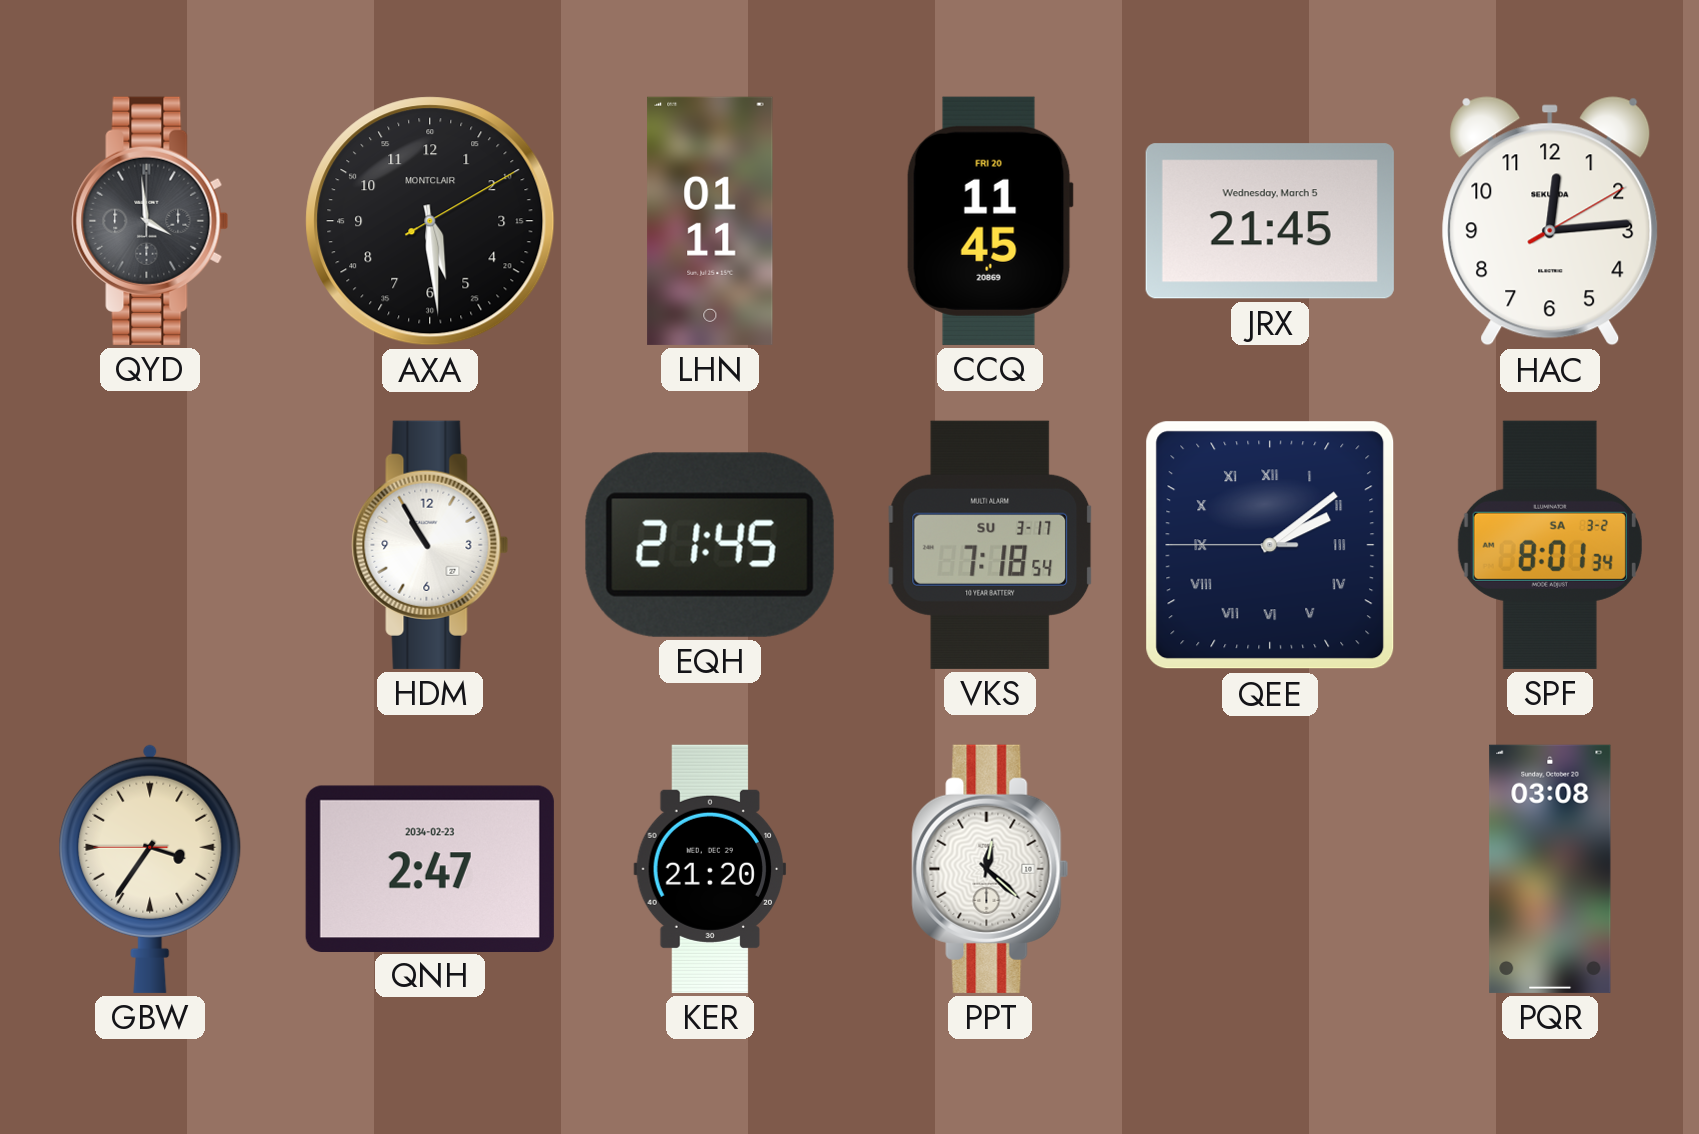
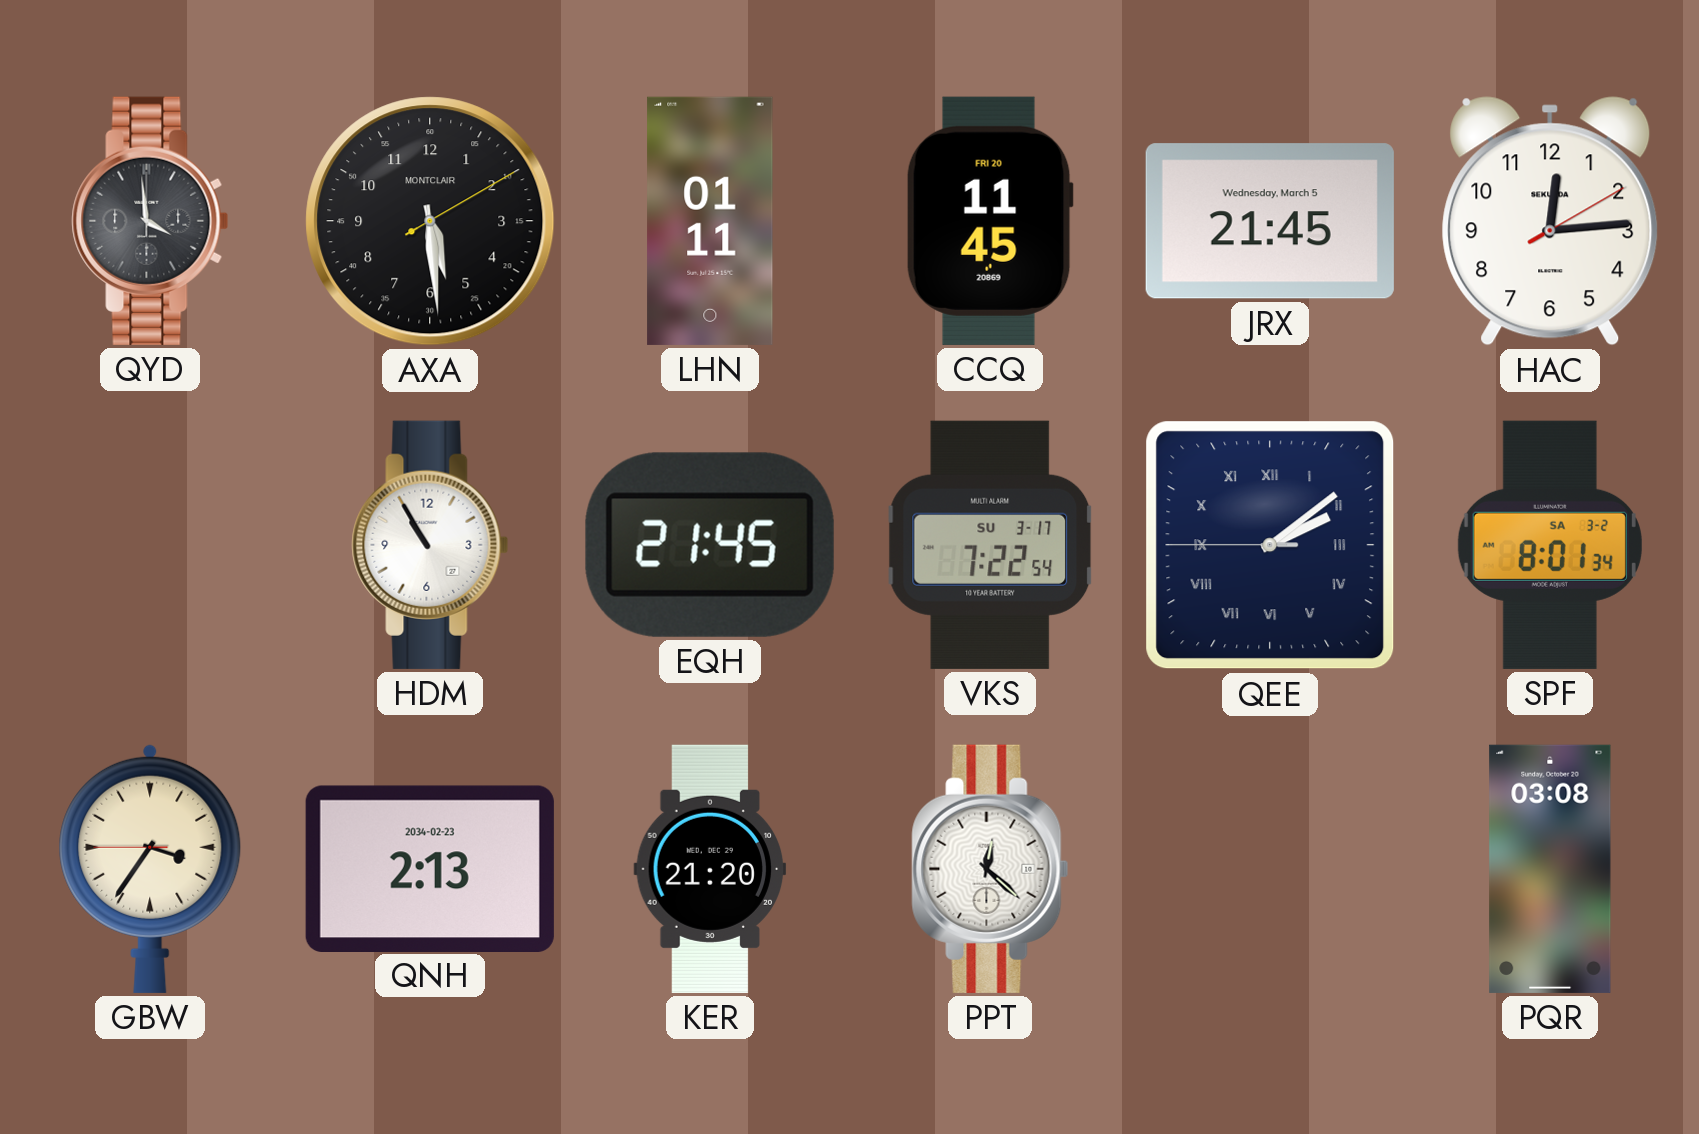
VKS: 7:18 -> 7:22
QNH: 2:47 -> 2:13
